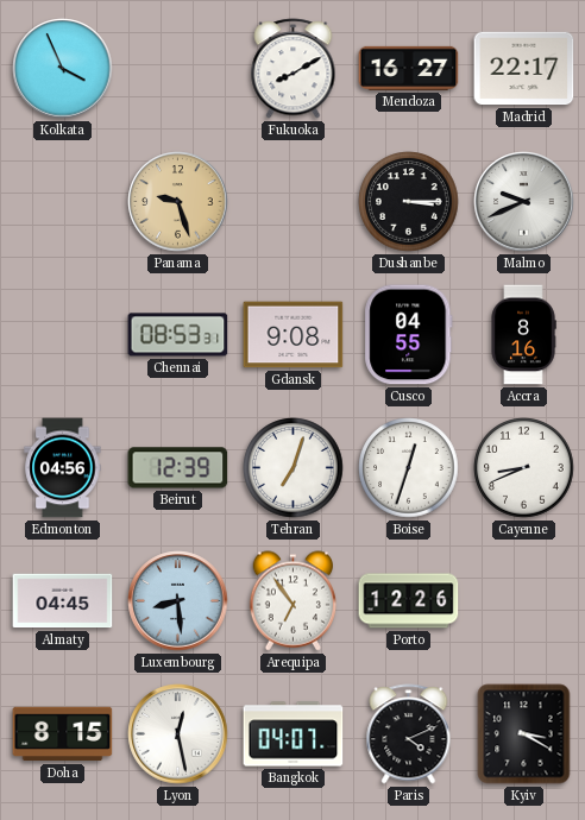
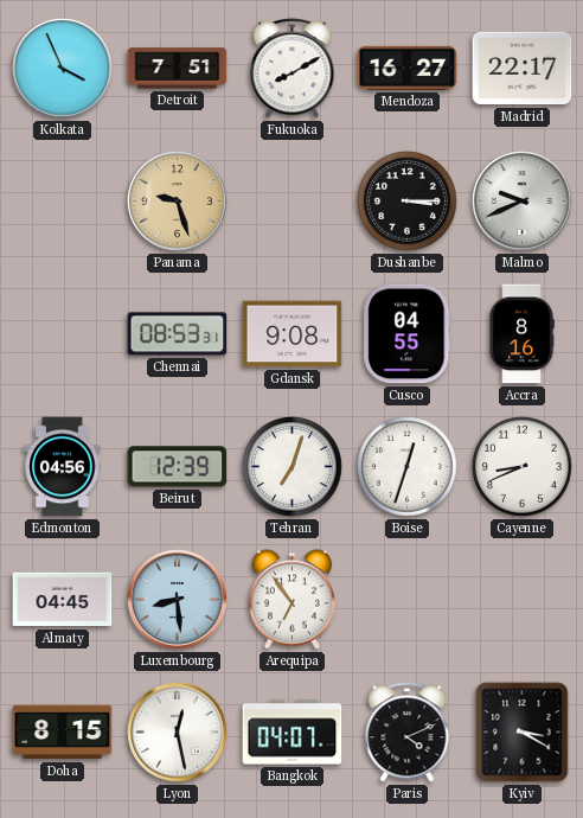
Detroit: none -> 7:51
Porto: 12:26 -> none
